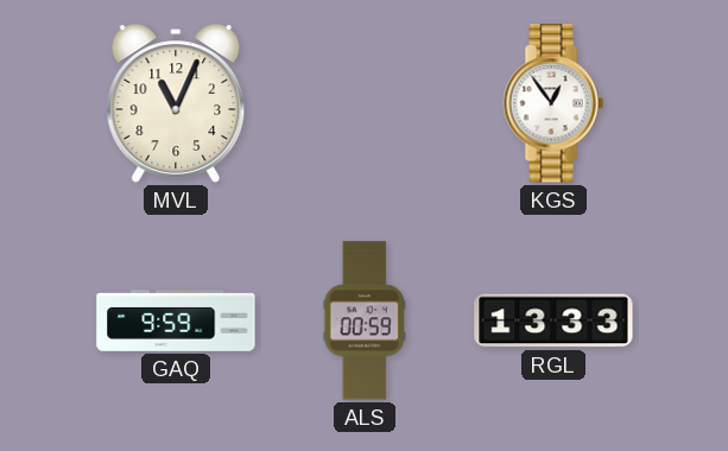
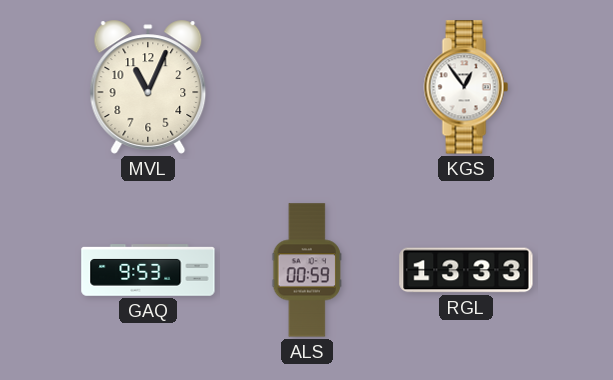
GAQ: 9:59 -> 9:53
